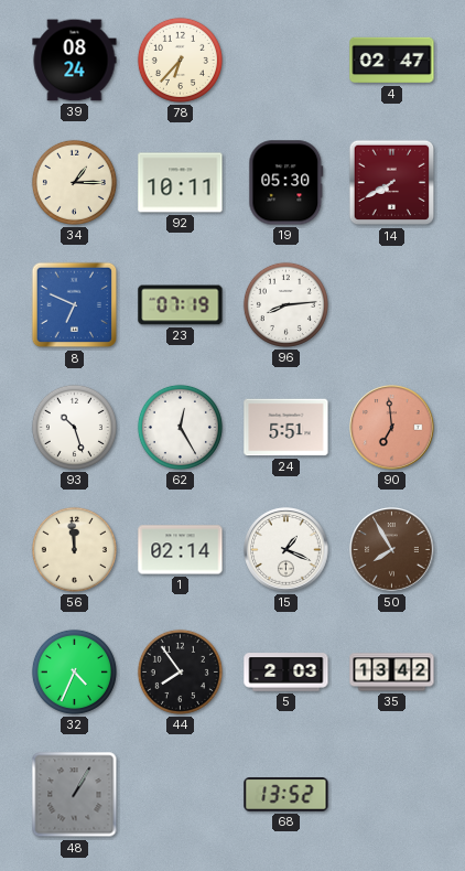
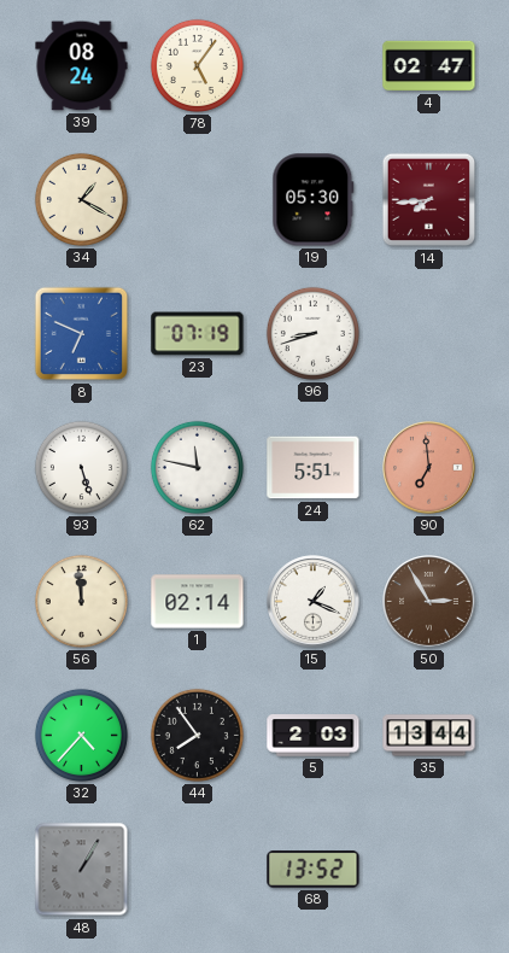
78: 6:37 -> 5:06
34: 1:15 -> 1:20
92: 10:11 -> none
14: 7:40 -> 7:44
96: 8:14 -> 8:42
93: 10:27 -> 5:27
62: 12:25 -> 11:47
50: 7:55 -> 2:55
32: 4:34 -> 4:37
35: 13:42 -> 13:44
